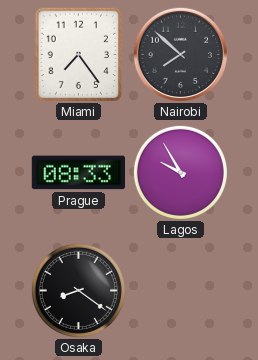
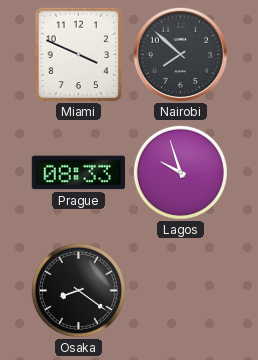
Miami: 7:24 -> 3:49
Lagos: 9:55 -> 9:57
